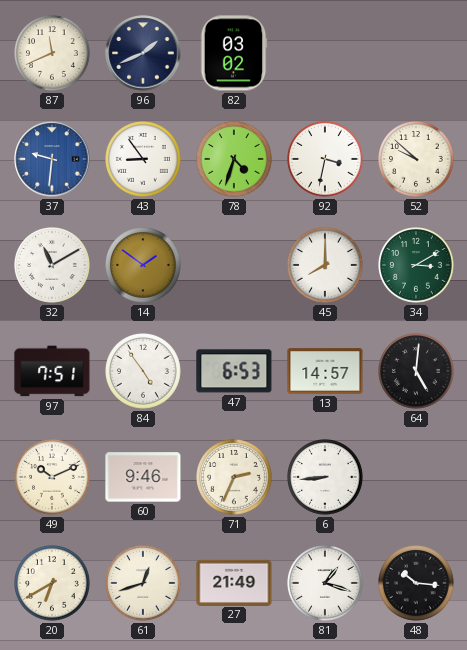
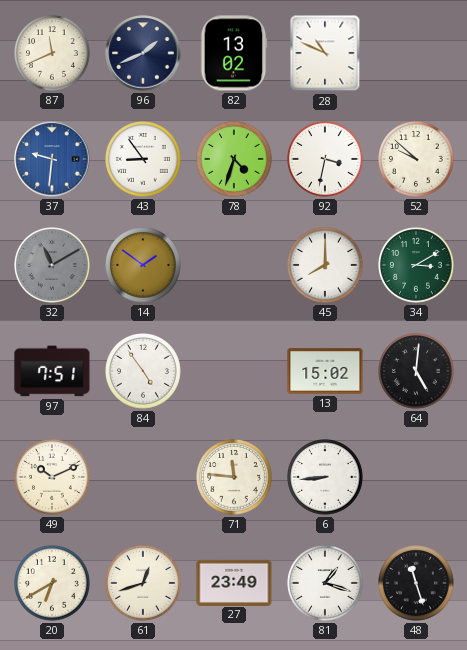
82: 03:02 -> 13:02
28: none -> 10:49
32 dial: white -> grey
47: 6:53 -> none
13: 14:57 -> 15:02
60: 9:46 -> none
71: 2:34 -> 11:46
27: 21:49 -> 23:49
48: 10:16 -> 11:27
